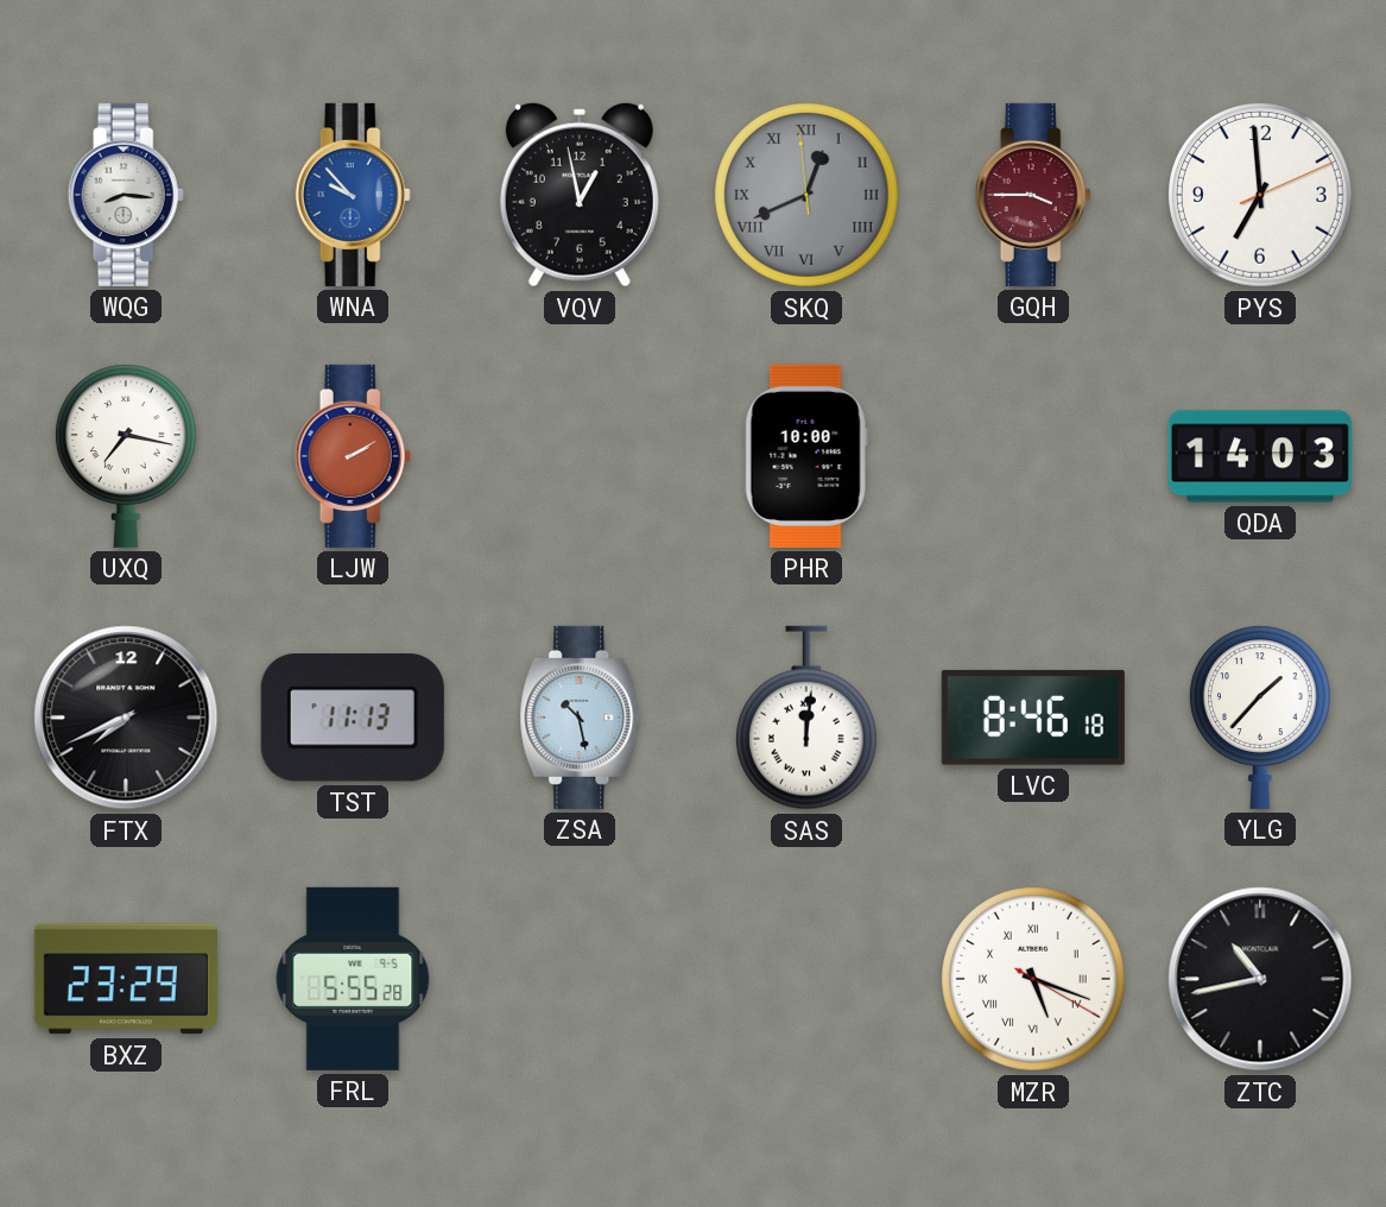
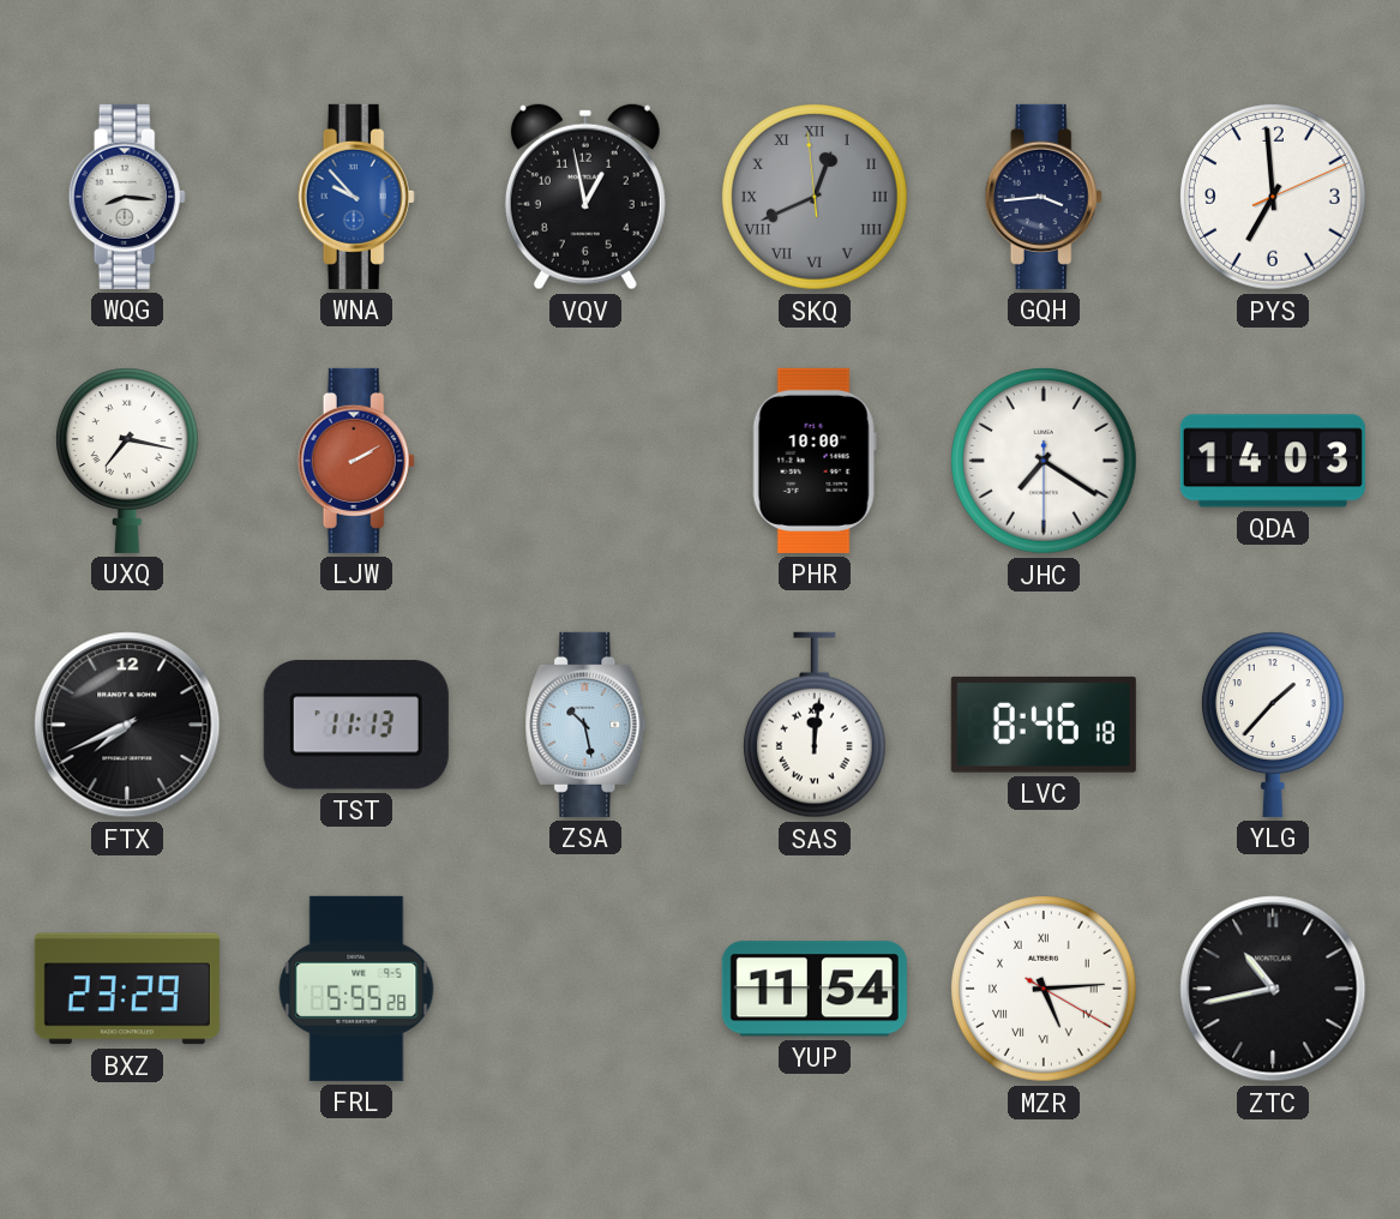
GQH: 3:45 -> 3:44
GQH dial: burgundy -> navy
JHC: none -> 7:20
YUP: none -> 11:54
MZR: 5:18 -> 5:14
